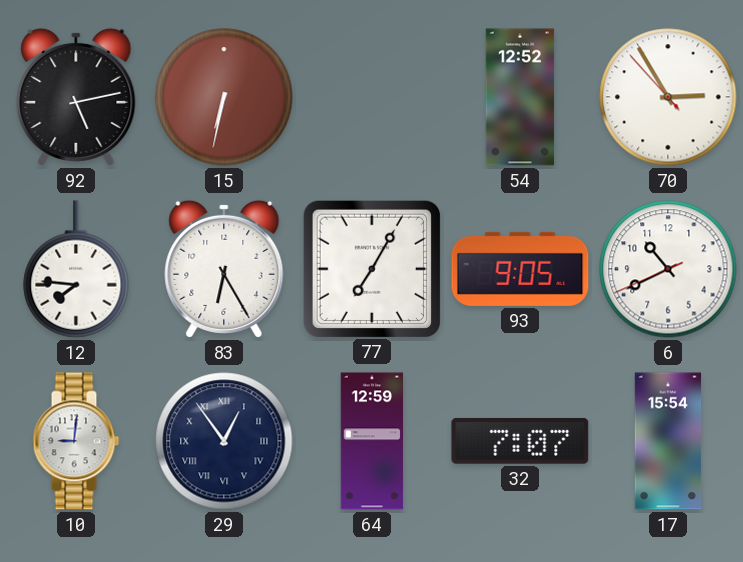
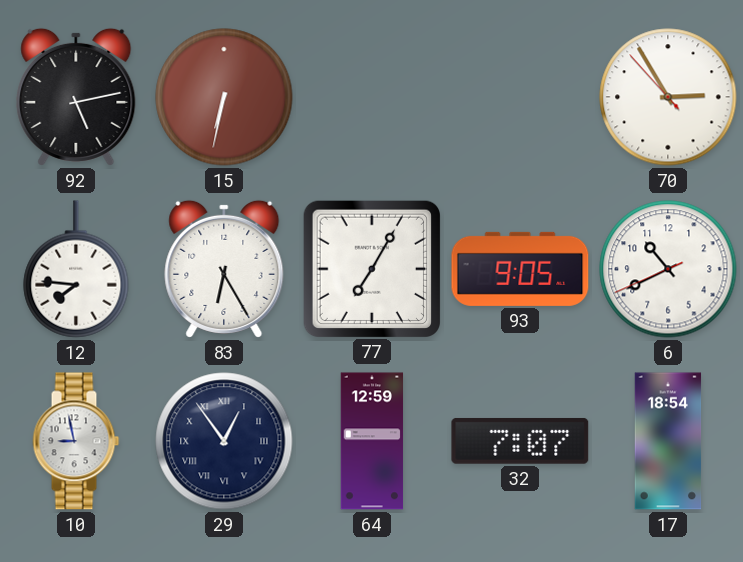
54: 12:52 -> none
10: 9:01 -> 8:58
17: 15:54 -> 18:54
